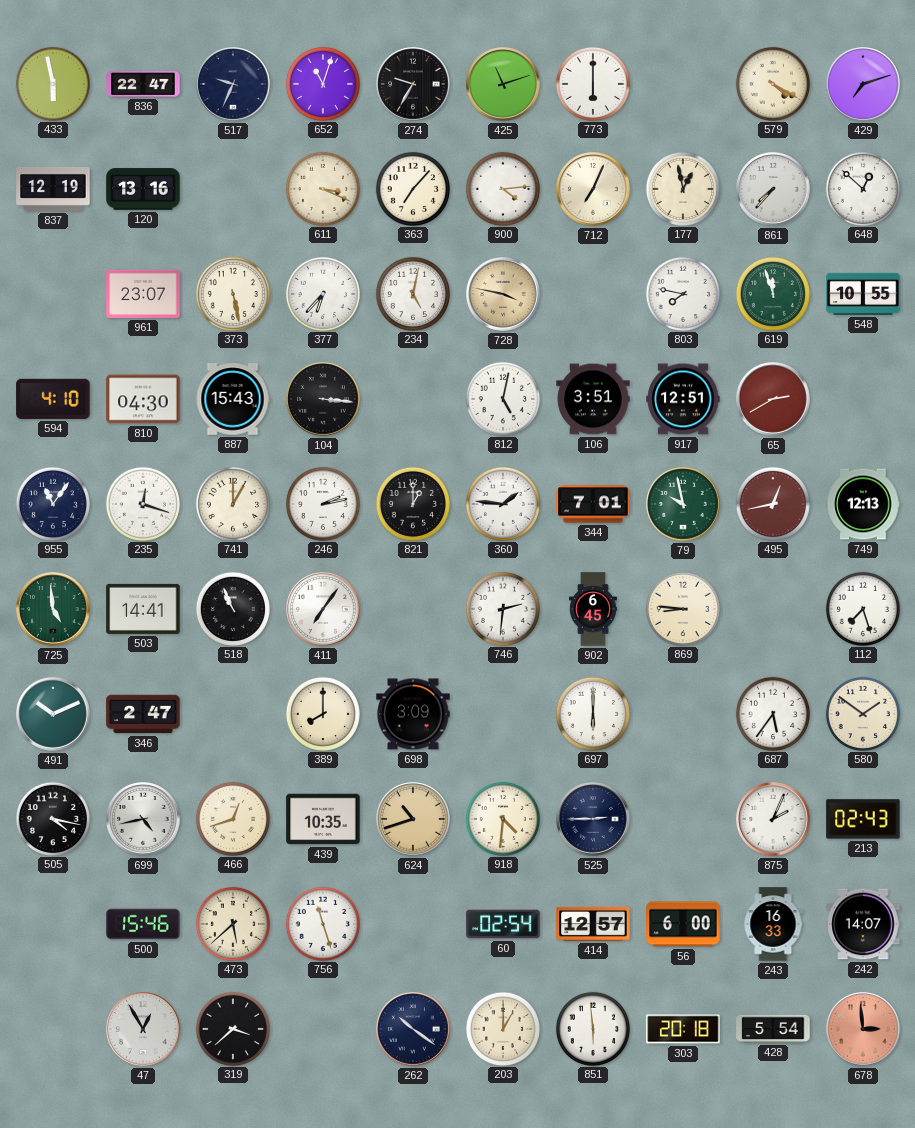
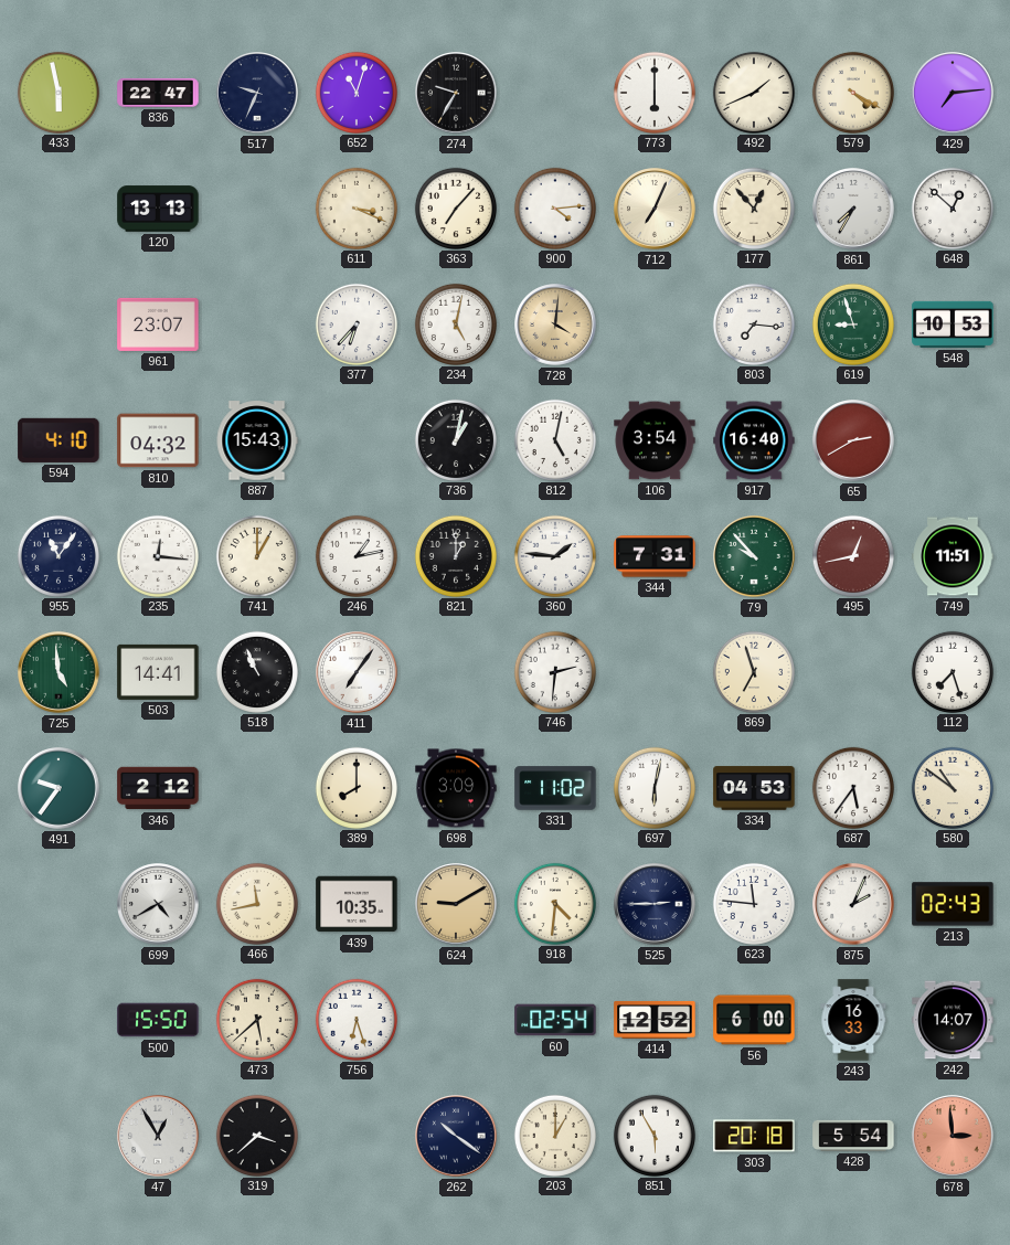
425: 11:12 -> none
492: none -> 1:41
429: 7:12 -> 7:14
837: 12:19 -> none
120: 13:16 -> 13:13
177: 12:58 -> 12:53
861: 7:37 -> 7:35
373: 5:28 -> none
728: 3:47 -> 4:01
803: 7:47 -> 7:16
619: 11:57 -> 8:57
548: 10:55 -> 10:53
810: 04:30 -> 04:32
104: 3:16 -> none
736: none -> 1:02
106: 3:51 -> 3:54
917: 12:51 -> 16:40
235: 12:18 -> 12:16
246: 2:13 -> 1:13
344: 7:01 -> 7:31
79: 9:58 -> 9:53
749: 12:13 -> 11:51
902: 6:45 -> none
869: 8:46 -> 6:57
491: 10:11 -> 9:36
346: 2:47 -> 2:12
331: none -> 11:02
697: 6:00 -> 6:02
334: none -> 04:53
580: 1:51 -> 10:51
505: 4:17 -> none
699: 4:43 -> 4:40
466: 12:42 -> 11:43
624: 10:42 -> 9:10
623: none -> 11:46
500: 15:46 -> 15:50
756: 11:27 -> 6:27
414: 12:57 -> 12:52
851: 5:59 -> 5:55
